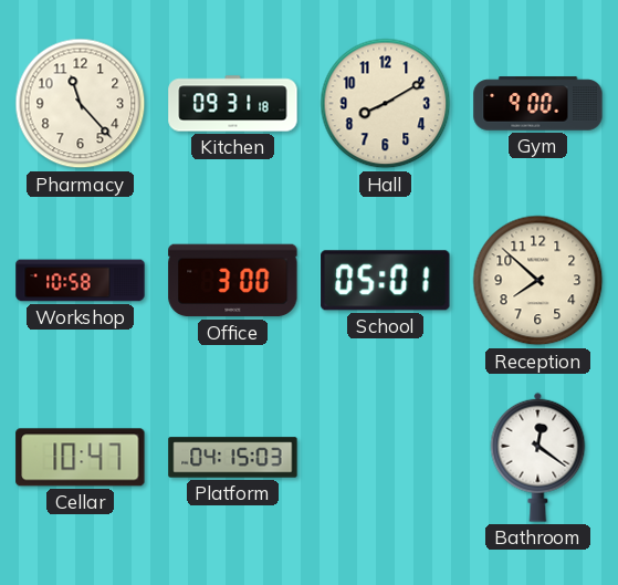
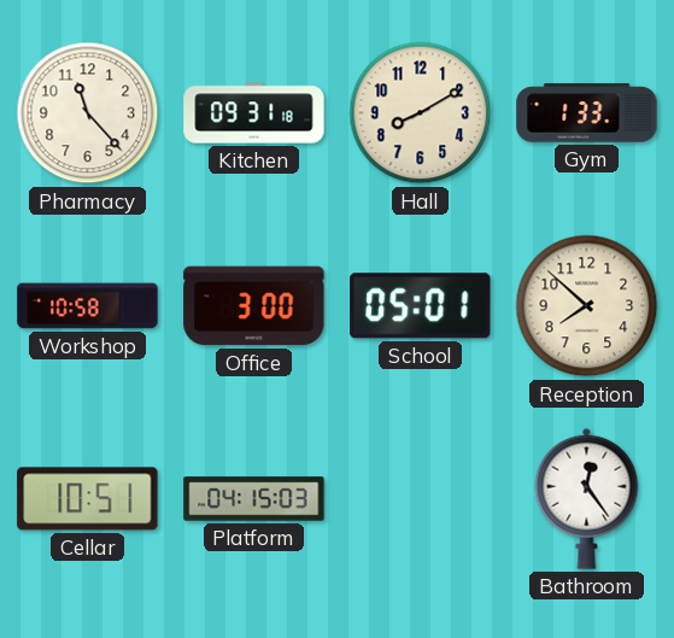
Gym: 9:00 -> 1:33
Cellar: 10:47 -> 10:51
Bathroom: 12:21 -> 12:24
